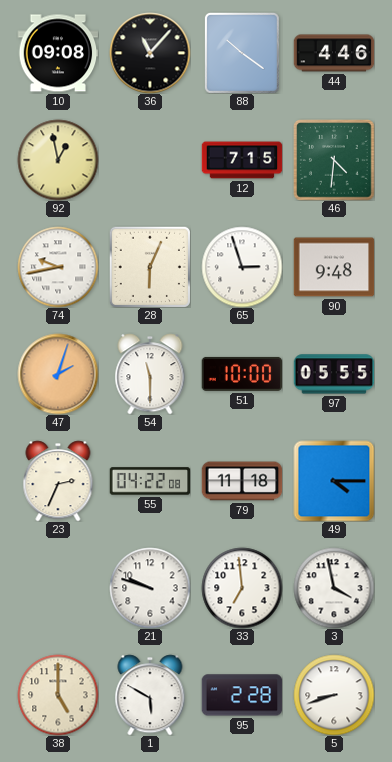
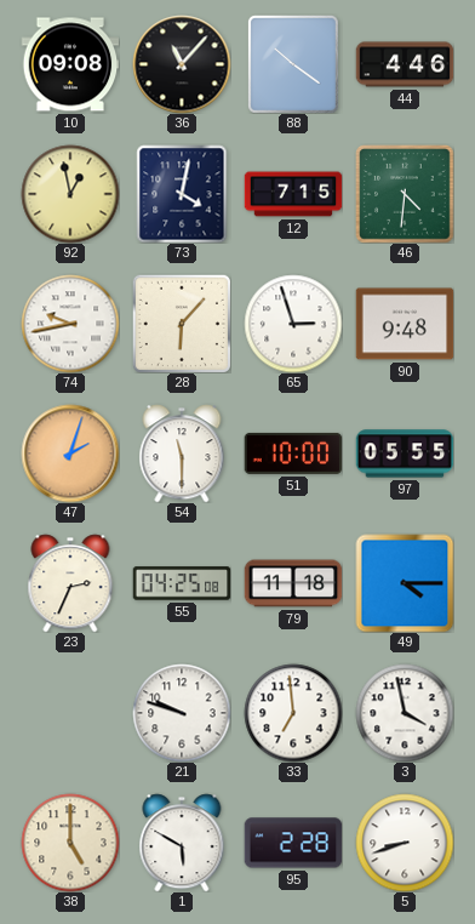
73: none -> 4:02
28: 6:04 -> 6:07
55: 04:22 -> 04:25
